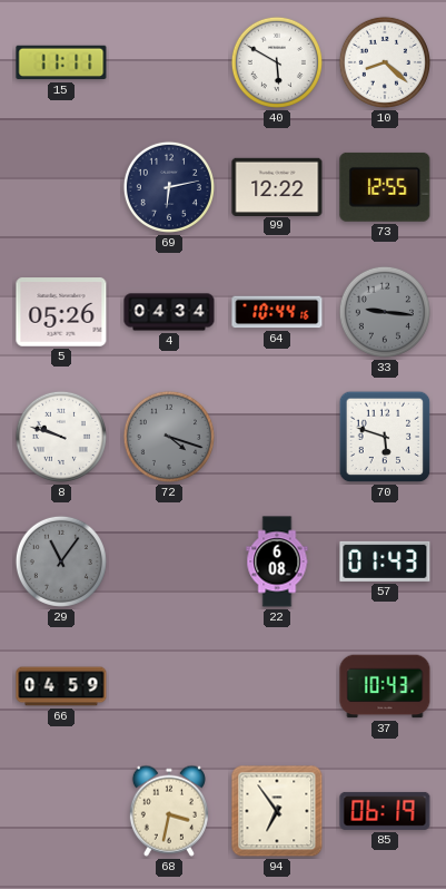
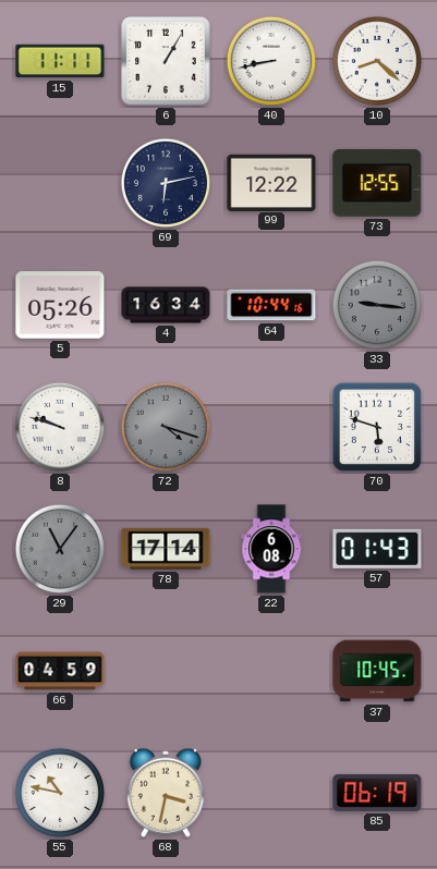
6: none -> 1:05
40: 5:50 -> 8:43
4: 04:34 -> 16:34
78: none -> 17:14
37: 10:43 -> 10:45
55: none -> 10:47
94: 6:54 -> none
